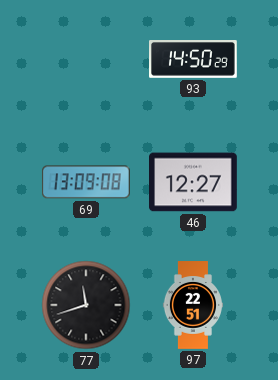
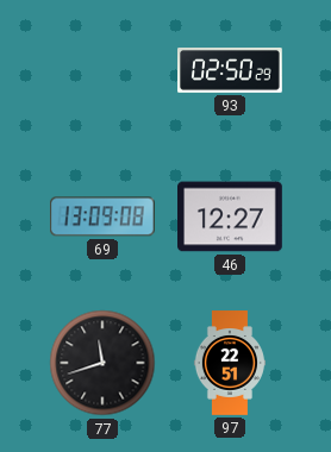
93: 14:50 -> 02:50
